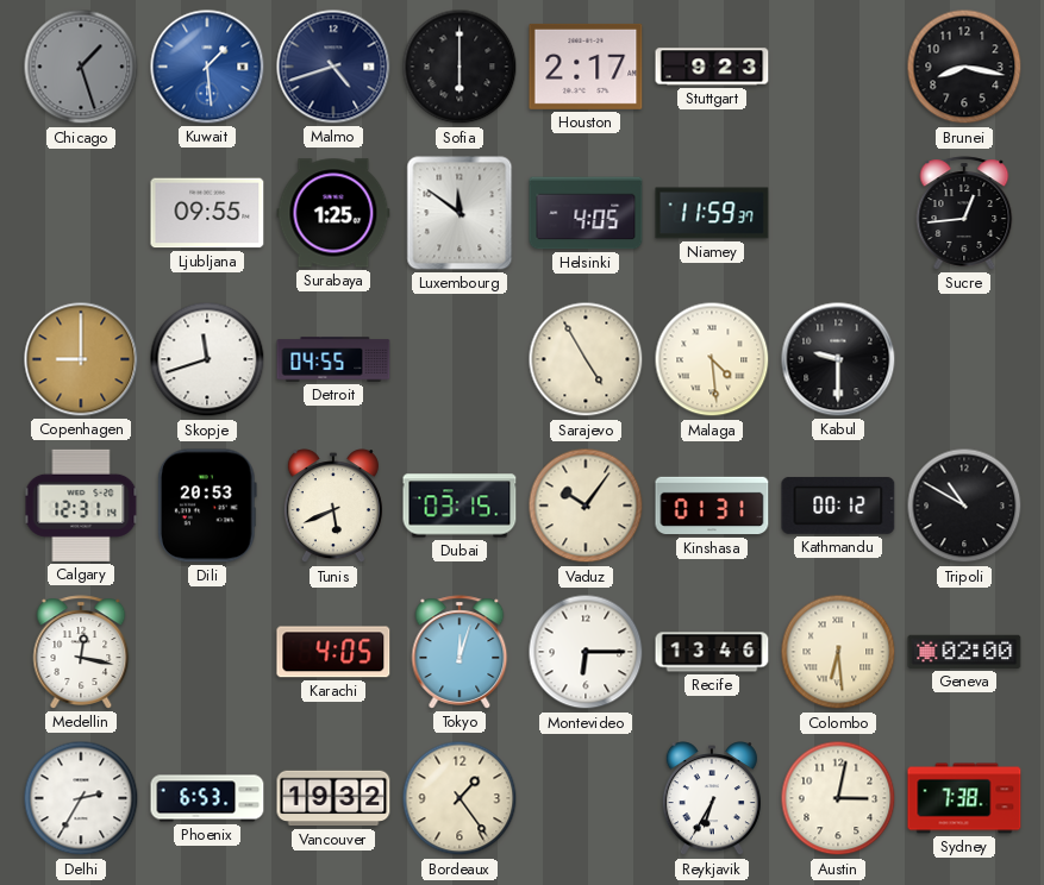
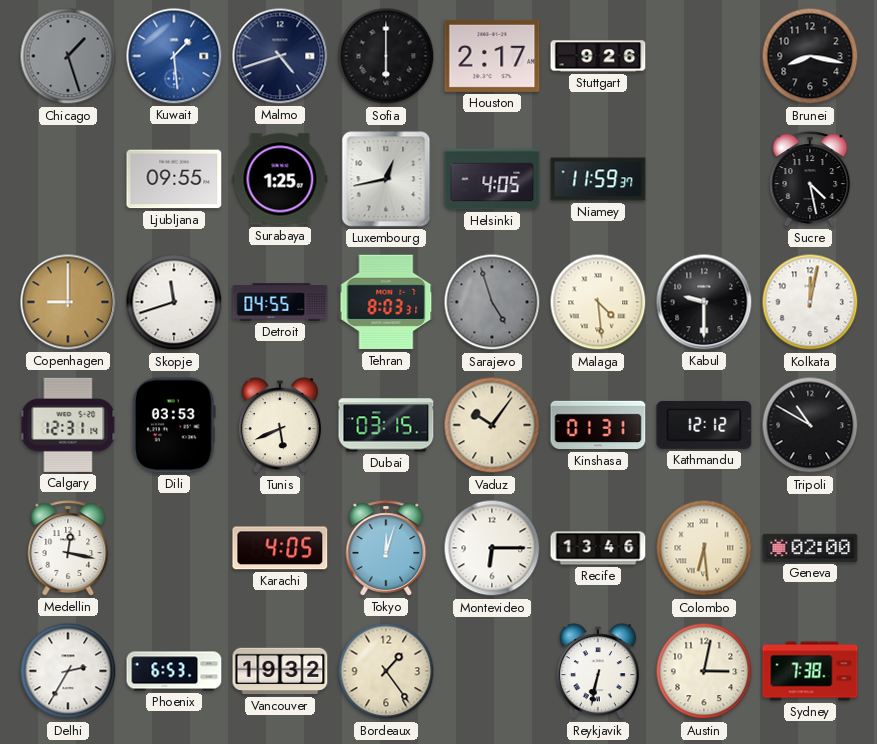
Stuttgart: 9:23 -> 9:26
Luxembourg: 11:51 -> 12:43
Sucre: 12:44 -> 4:28
Tehran: none -> 8:03
Sarajevo: 4:55 -> 4:57
Sarajevo dial: cream -> grey
Kolkata: none -> 12:02
Dili: 20:53 -> 03:53
Kathmandu: 00:12 -> 12:12
Reykjavik: 6:35 -> 6:32
